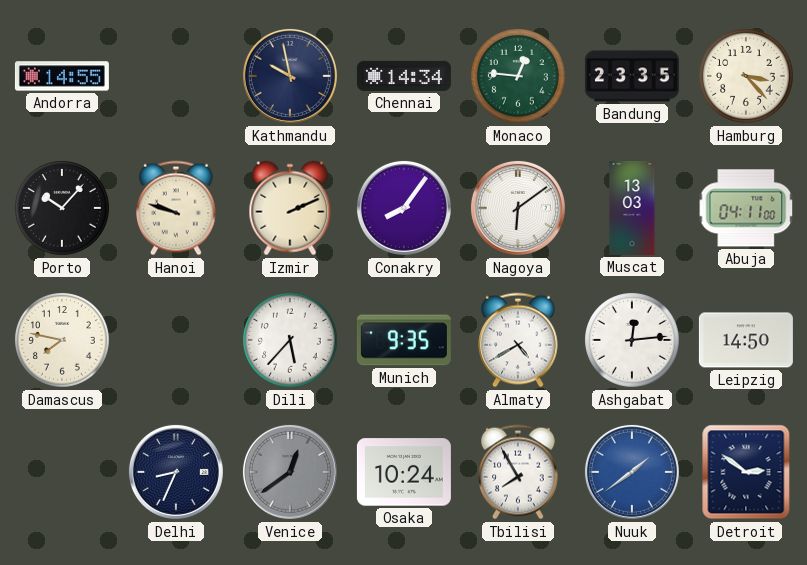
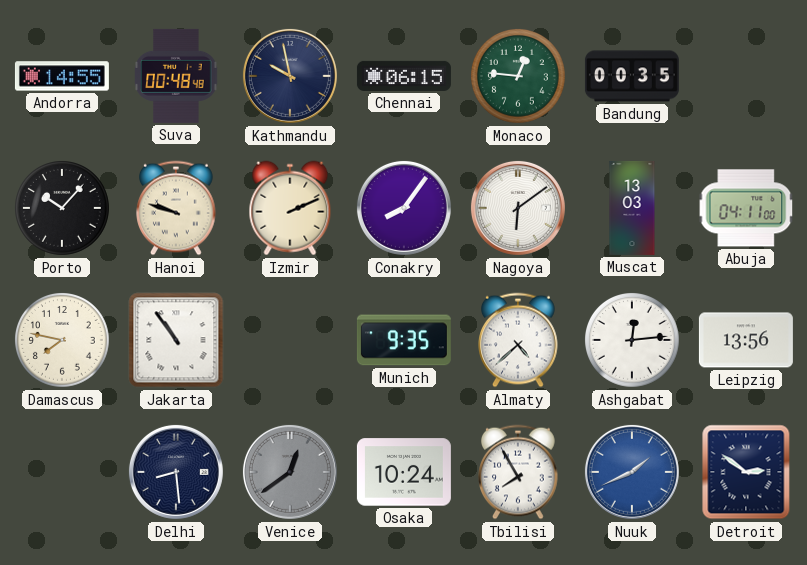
Suva: none -> 00:48
Chennai: 14:34 -> 06:15
Bandung: 23:35 -> 00:35
Hamburg: 3:23 -> none
Jakarta: none -> 10:54
Dili: 5:37 -> none
Almaty: 4:40 -> 4:38
Leipzig: 14:50 -> 13:56
Delhi: 8:34 -> 8:29
Nuuk: 1:39 -> 1:41
